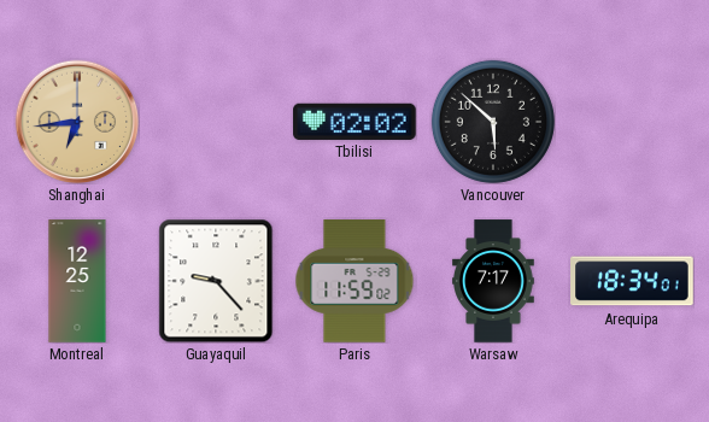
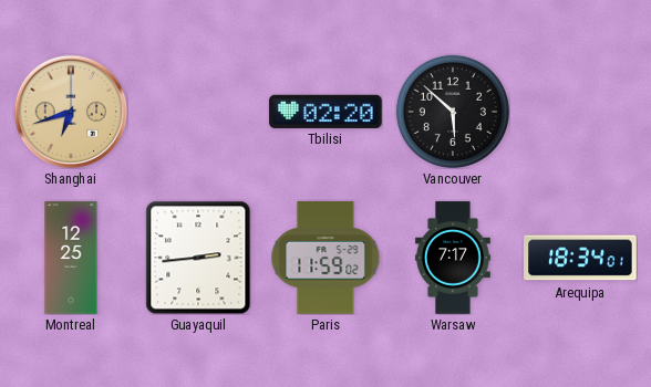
Shanghai: 6:44 -> 6:42
Tbilisi: 02:02 -> 02:20
Guayaquil: 9:23 -> 2:44
